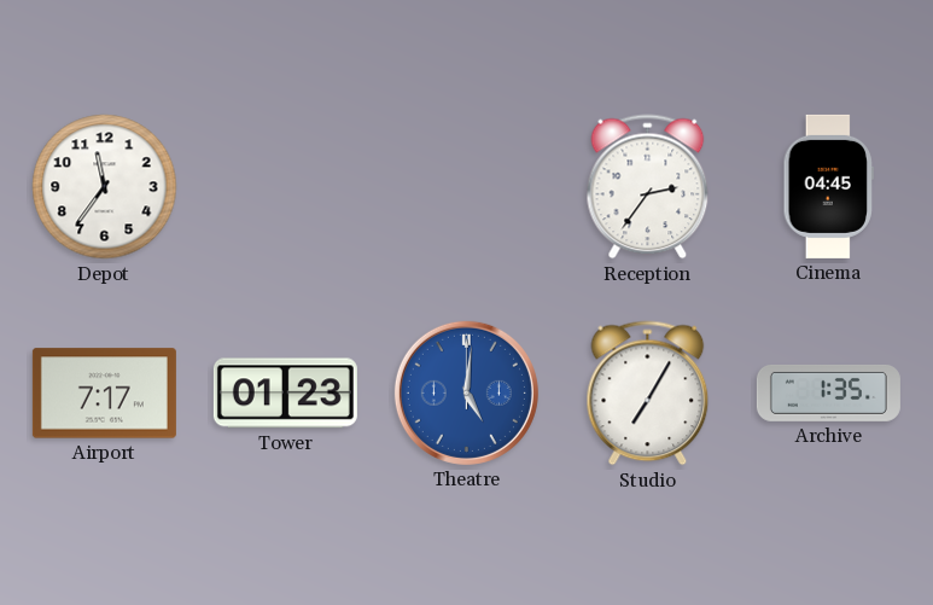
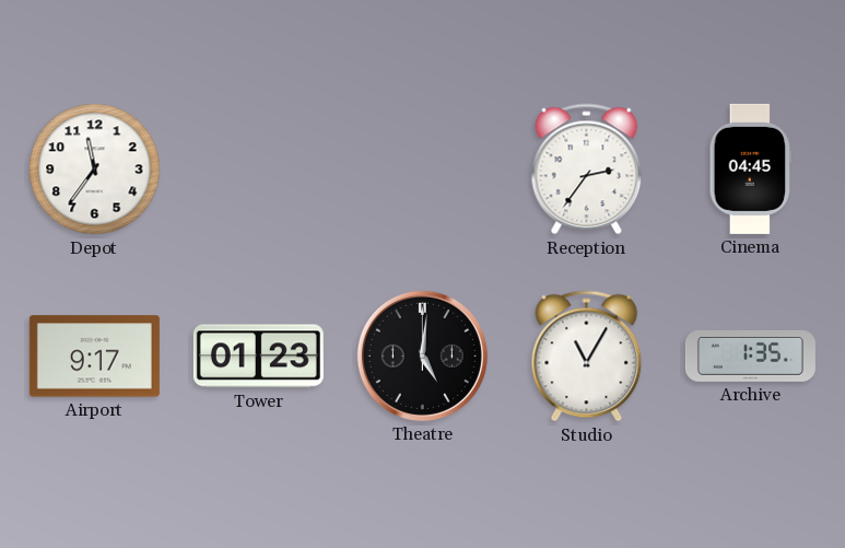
Airport: 7:17 -> 9:17
Theatre dial: blue -> black
Studio: 7:05 -> 11:05
